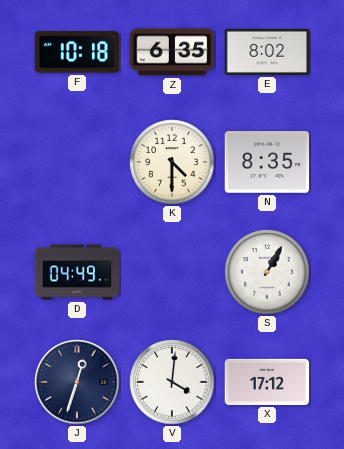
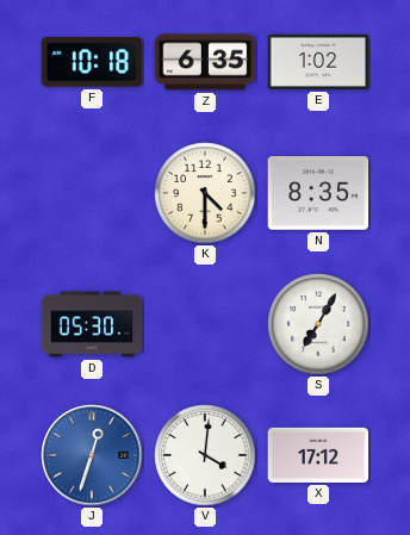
E: 8:02 -> 1:02
D: 04:49 -> 05:30
S: 1:05 -> 7:05
J dial: navy -> blue
